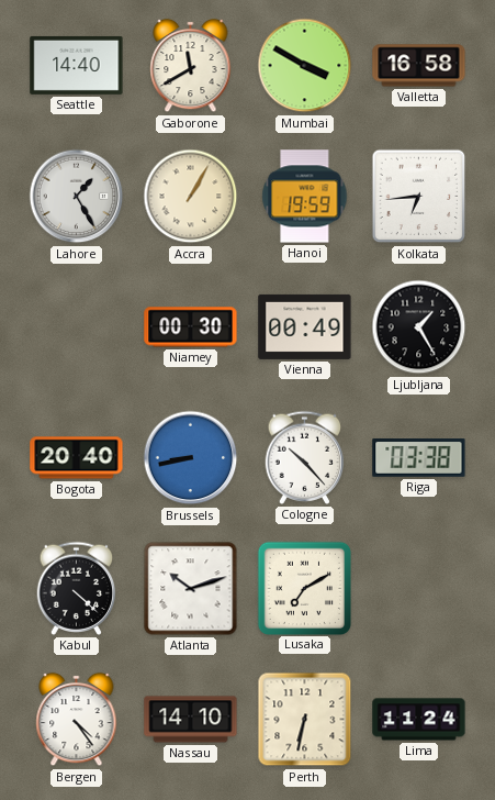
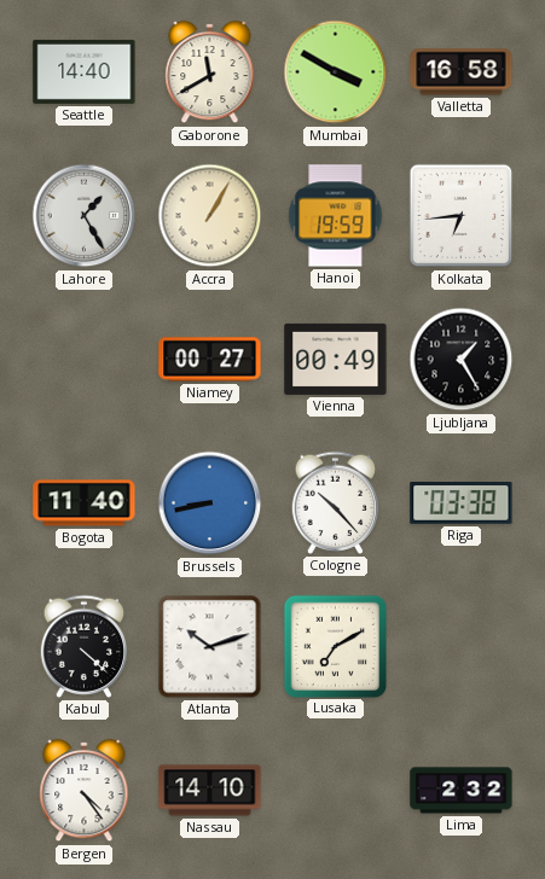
Niamey: 00:30 -> 00:27
Bogota: 20:40 -> 11:40
Perth: 6:32 -> none
Lima: 11:24 -> 2:32
